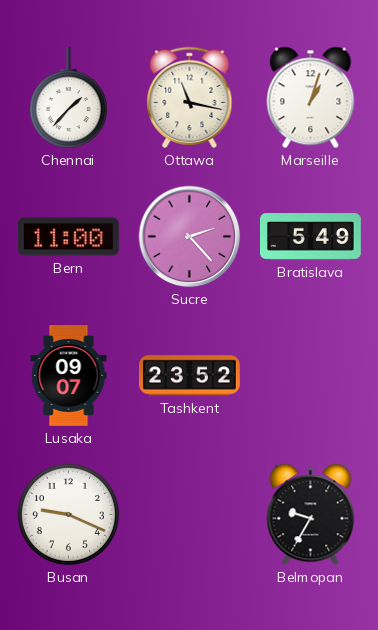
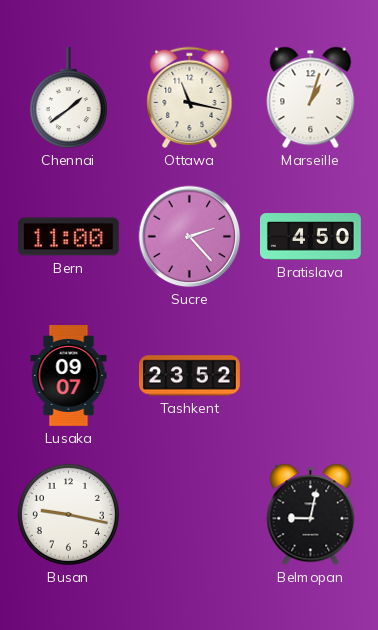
Chennai: 1:37 -> 1:39
Bratislava: 5:49 -> 4:50
Busan: 9:19 -> 9:17
Belmopan: 9:35 -> 9:02
